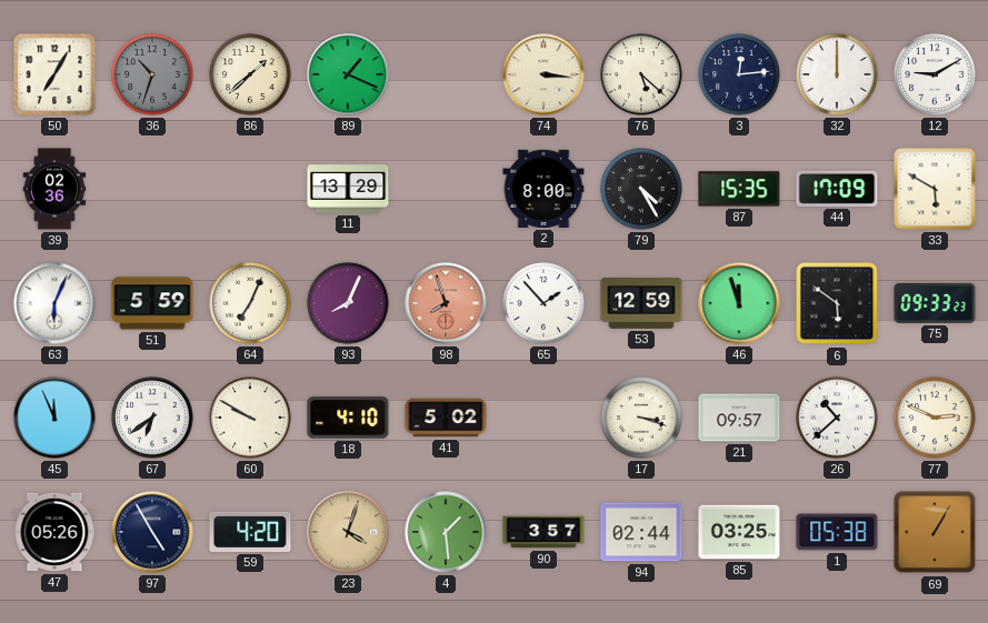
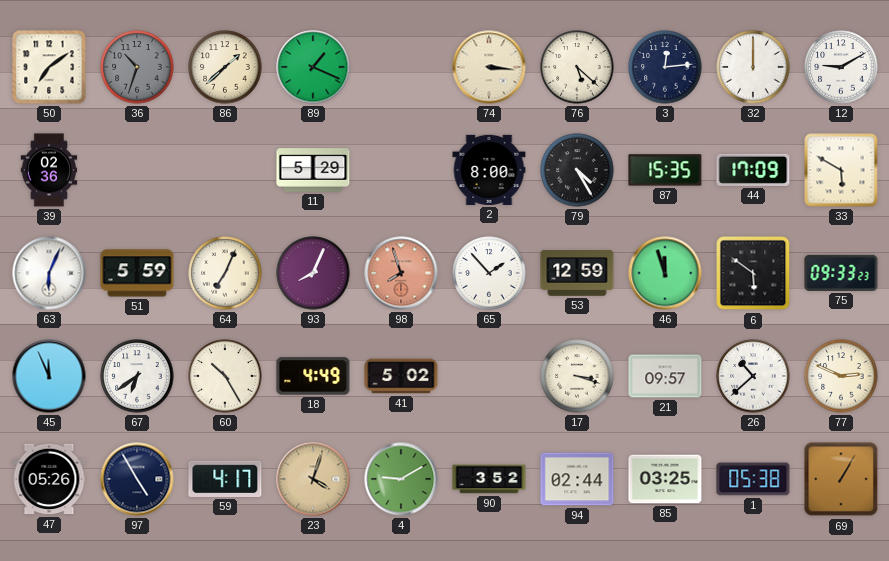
50: 7:05 -> 7:09
11: 13:29 -> 5:29
60: 9:50 -> 10:25
18: 4:10 -> 4:49
59: 4:20 -> 4:17
4: 1:29 -> 9:10
90: 3:57 -> 3:52
